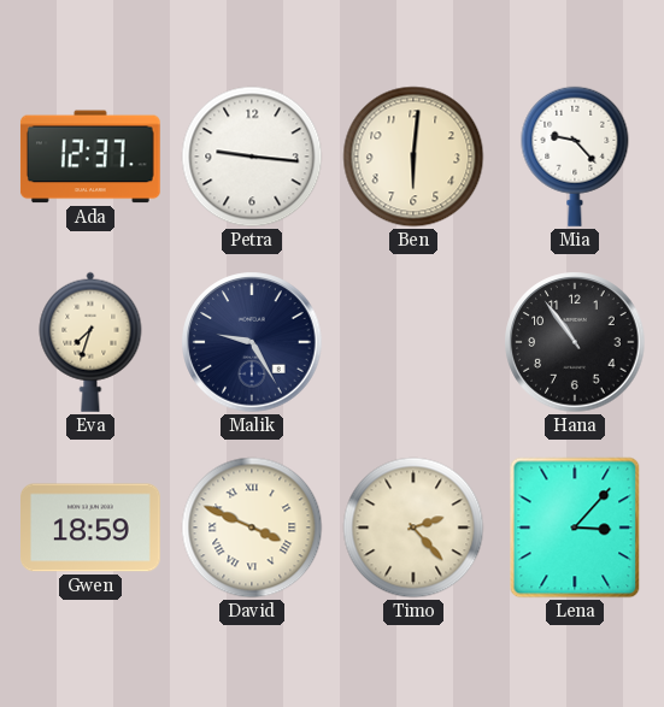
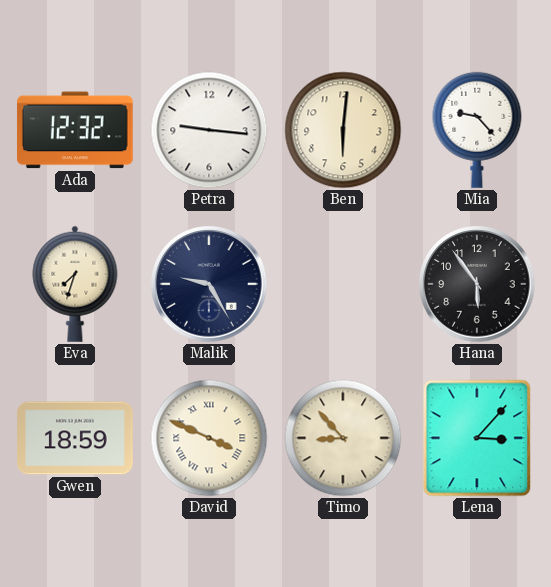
Ada: 12:37 -> 12:32
Hana: 10:54 -> 5:54
Timo: 2:23 -> 8:53
